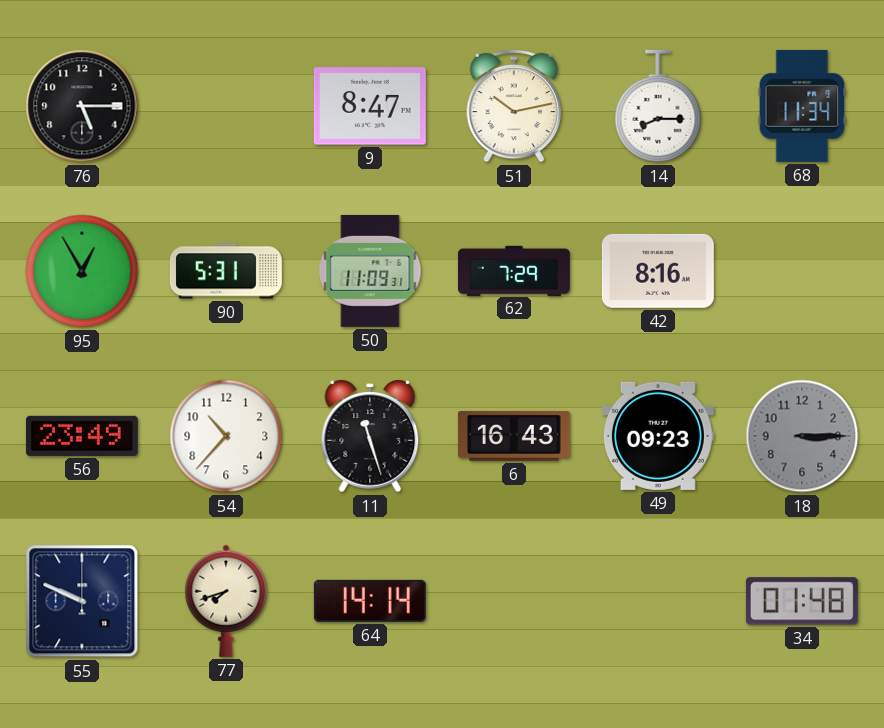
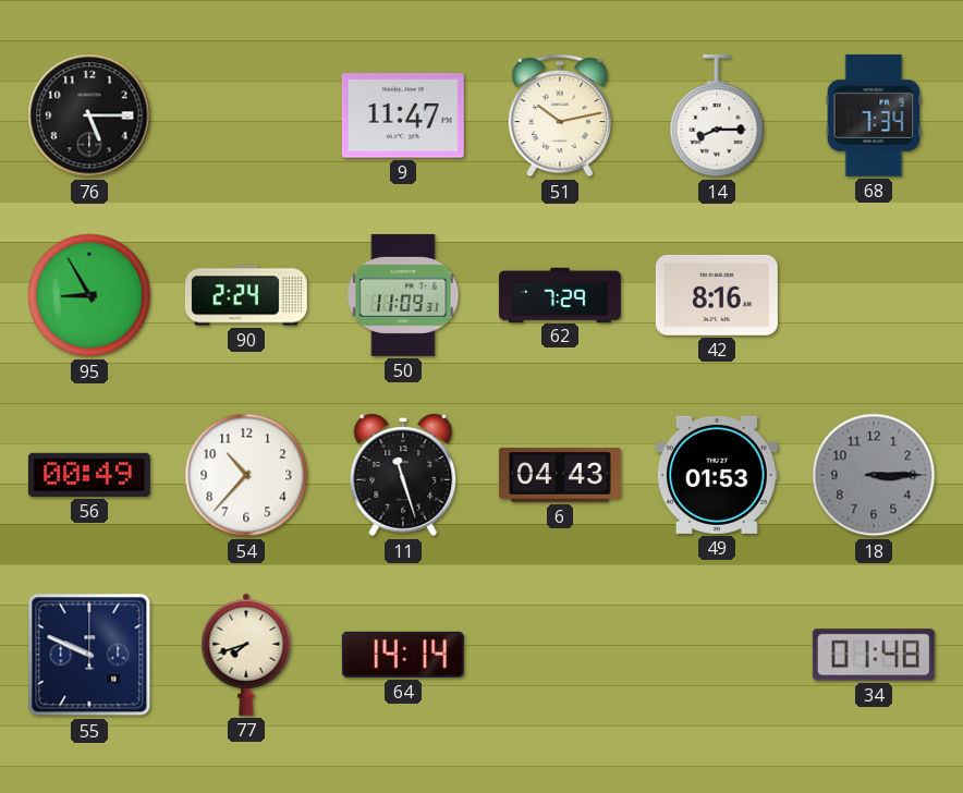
9: 8:47 -> 11:47
68: 11:34 -> 7:34
95: 12:55 -> 8:55
90: 5:31 -> 2:24
56: 23:49 -> 00:49
6: 16:43 -> 04:43
49: 09:23 -> 01:53
